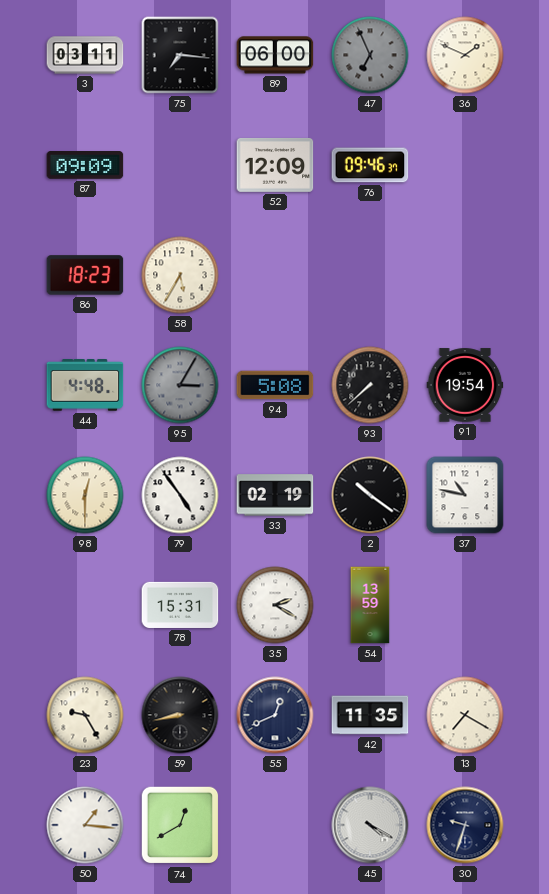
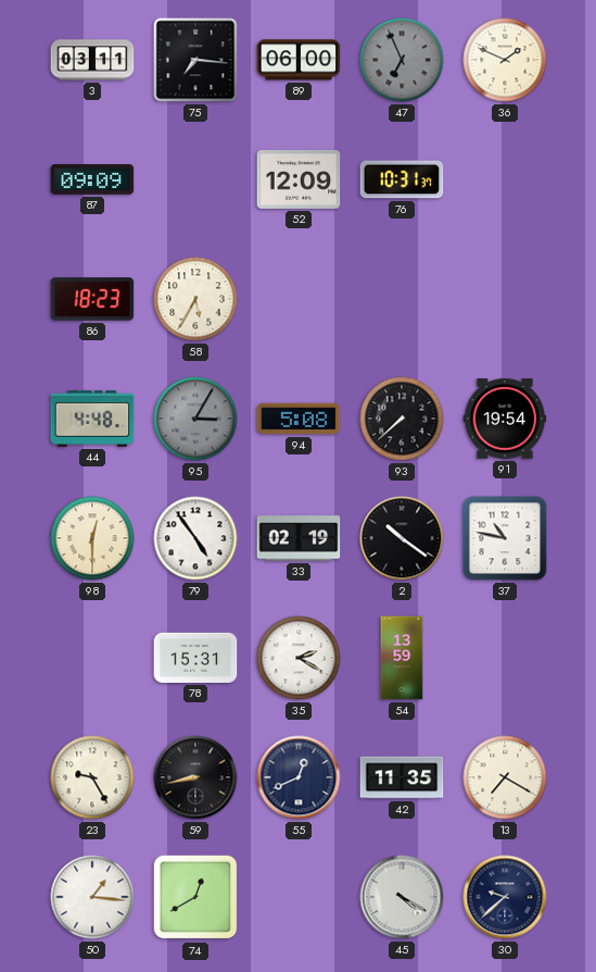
76: 09:46 -> 10:31
30: 9:33 -> 9:38
